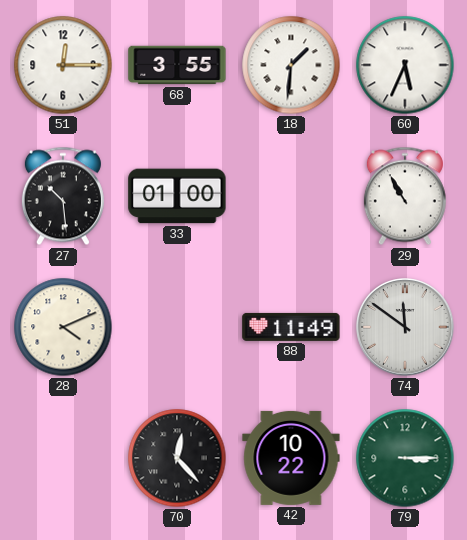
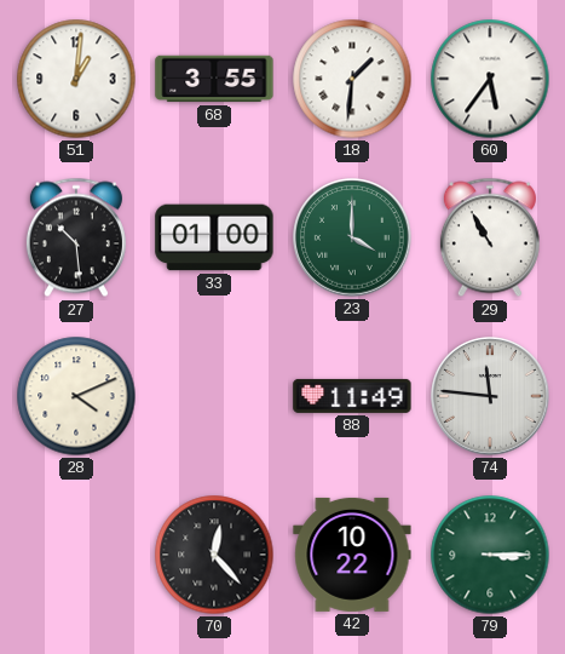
51: 12:15 -> 1:01
60: 5:34 -> 5:36
23: none -> 4:00
74: 11:51 -> 11:46
